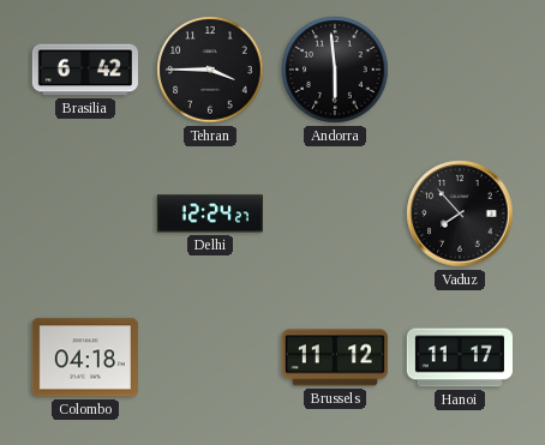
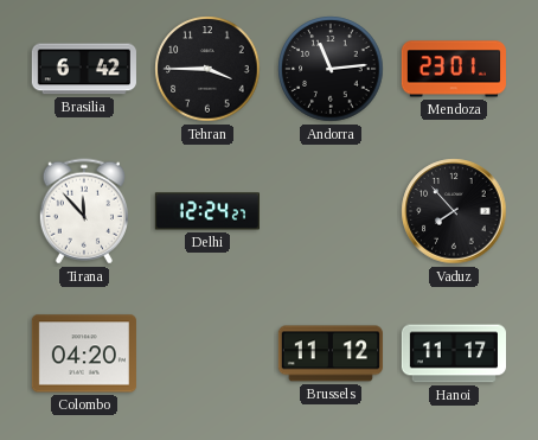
Andorra: 5:59 -> 11:14
Mendoza: none -> 23:01
Tirana: none -> 11:53
Colombo: 04:18 -> 04:20
